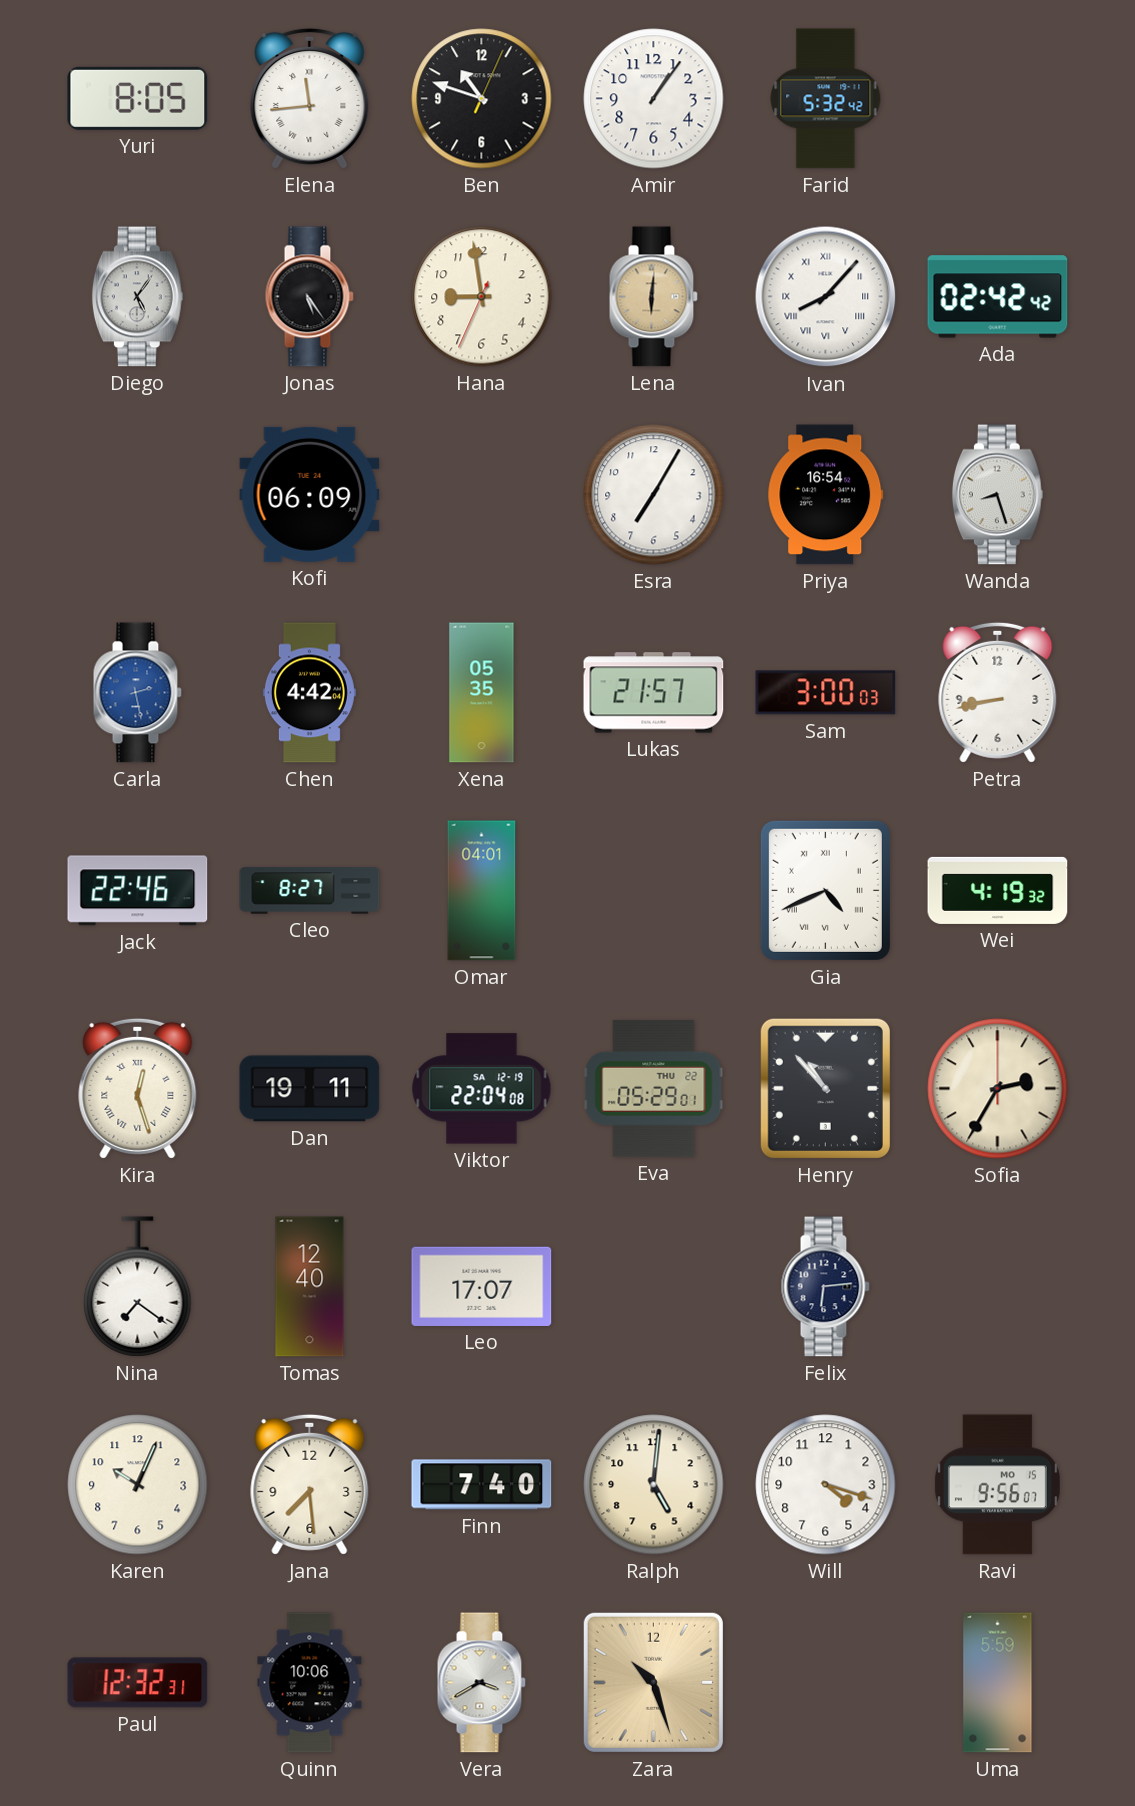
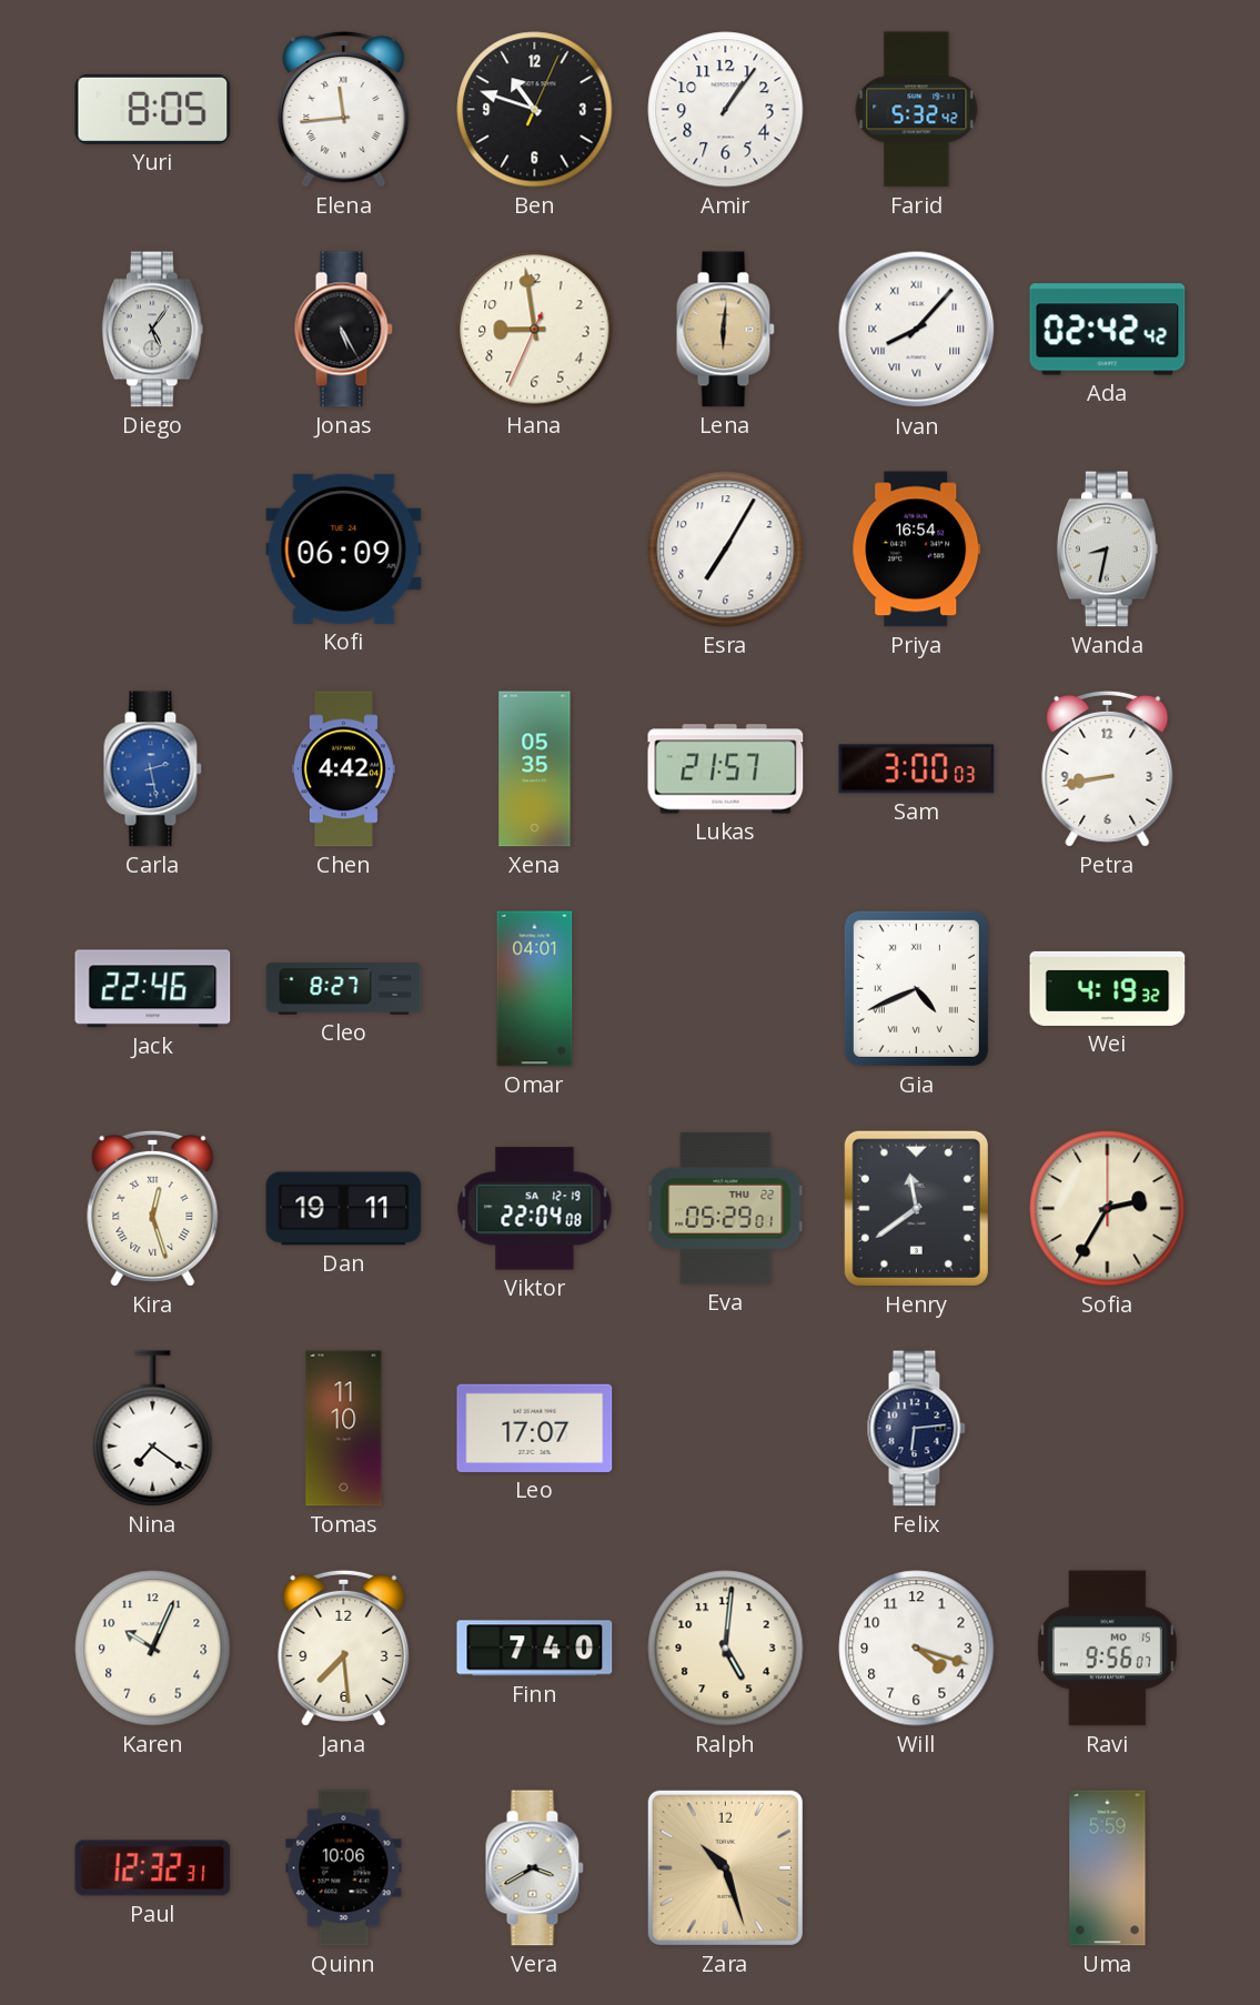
Jonas: 5:24 -> 5:25
Wanda: 8:27 -> 8:32
Henry: 10:53 -> 11:39
Tomas: 12:40 -> 11:10
